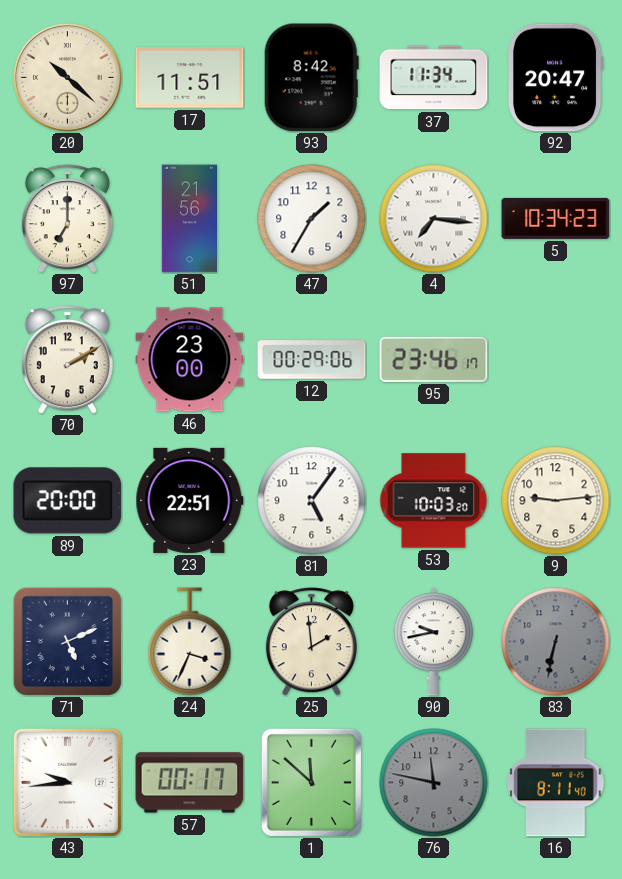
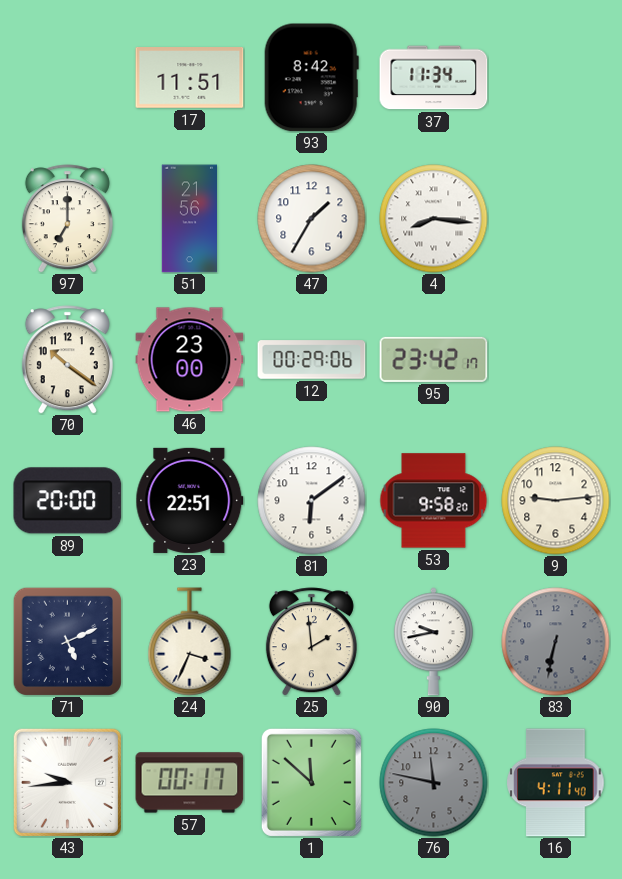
20: 10:22 -> none
92: 20:47 -> none
4: 7:16 -> 8:16
5: 10:34 -> none
70: 2:10 -> 10:21
95: 23:46 -> 23:42
81: 5:06 -> 6:09
53: 10:03 -> 9:58
16: 8:11 -> 4:11
